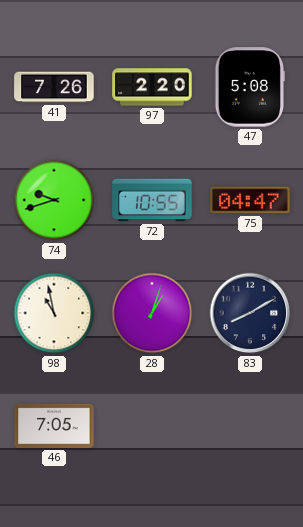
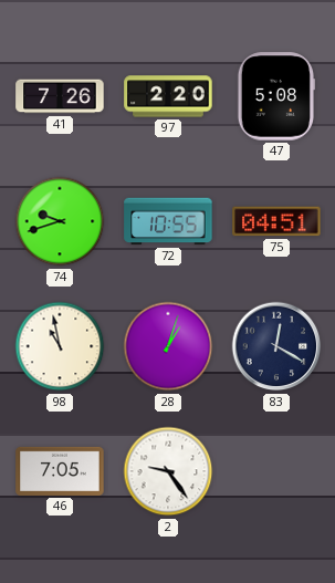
75: 04:47 -> 04:51
83: 8:10 -> 12:20
2: none -> 9:24
